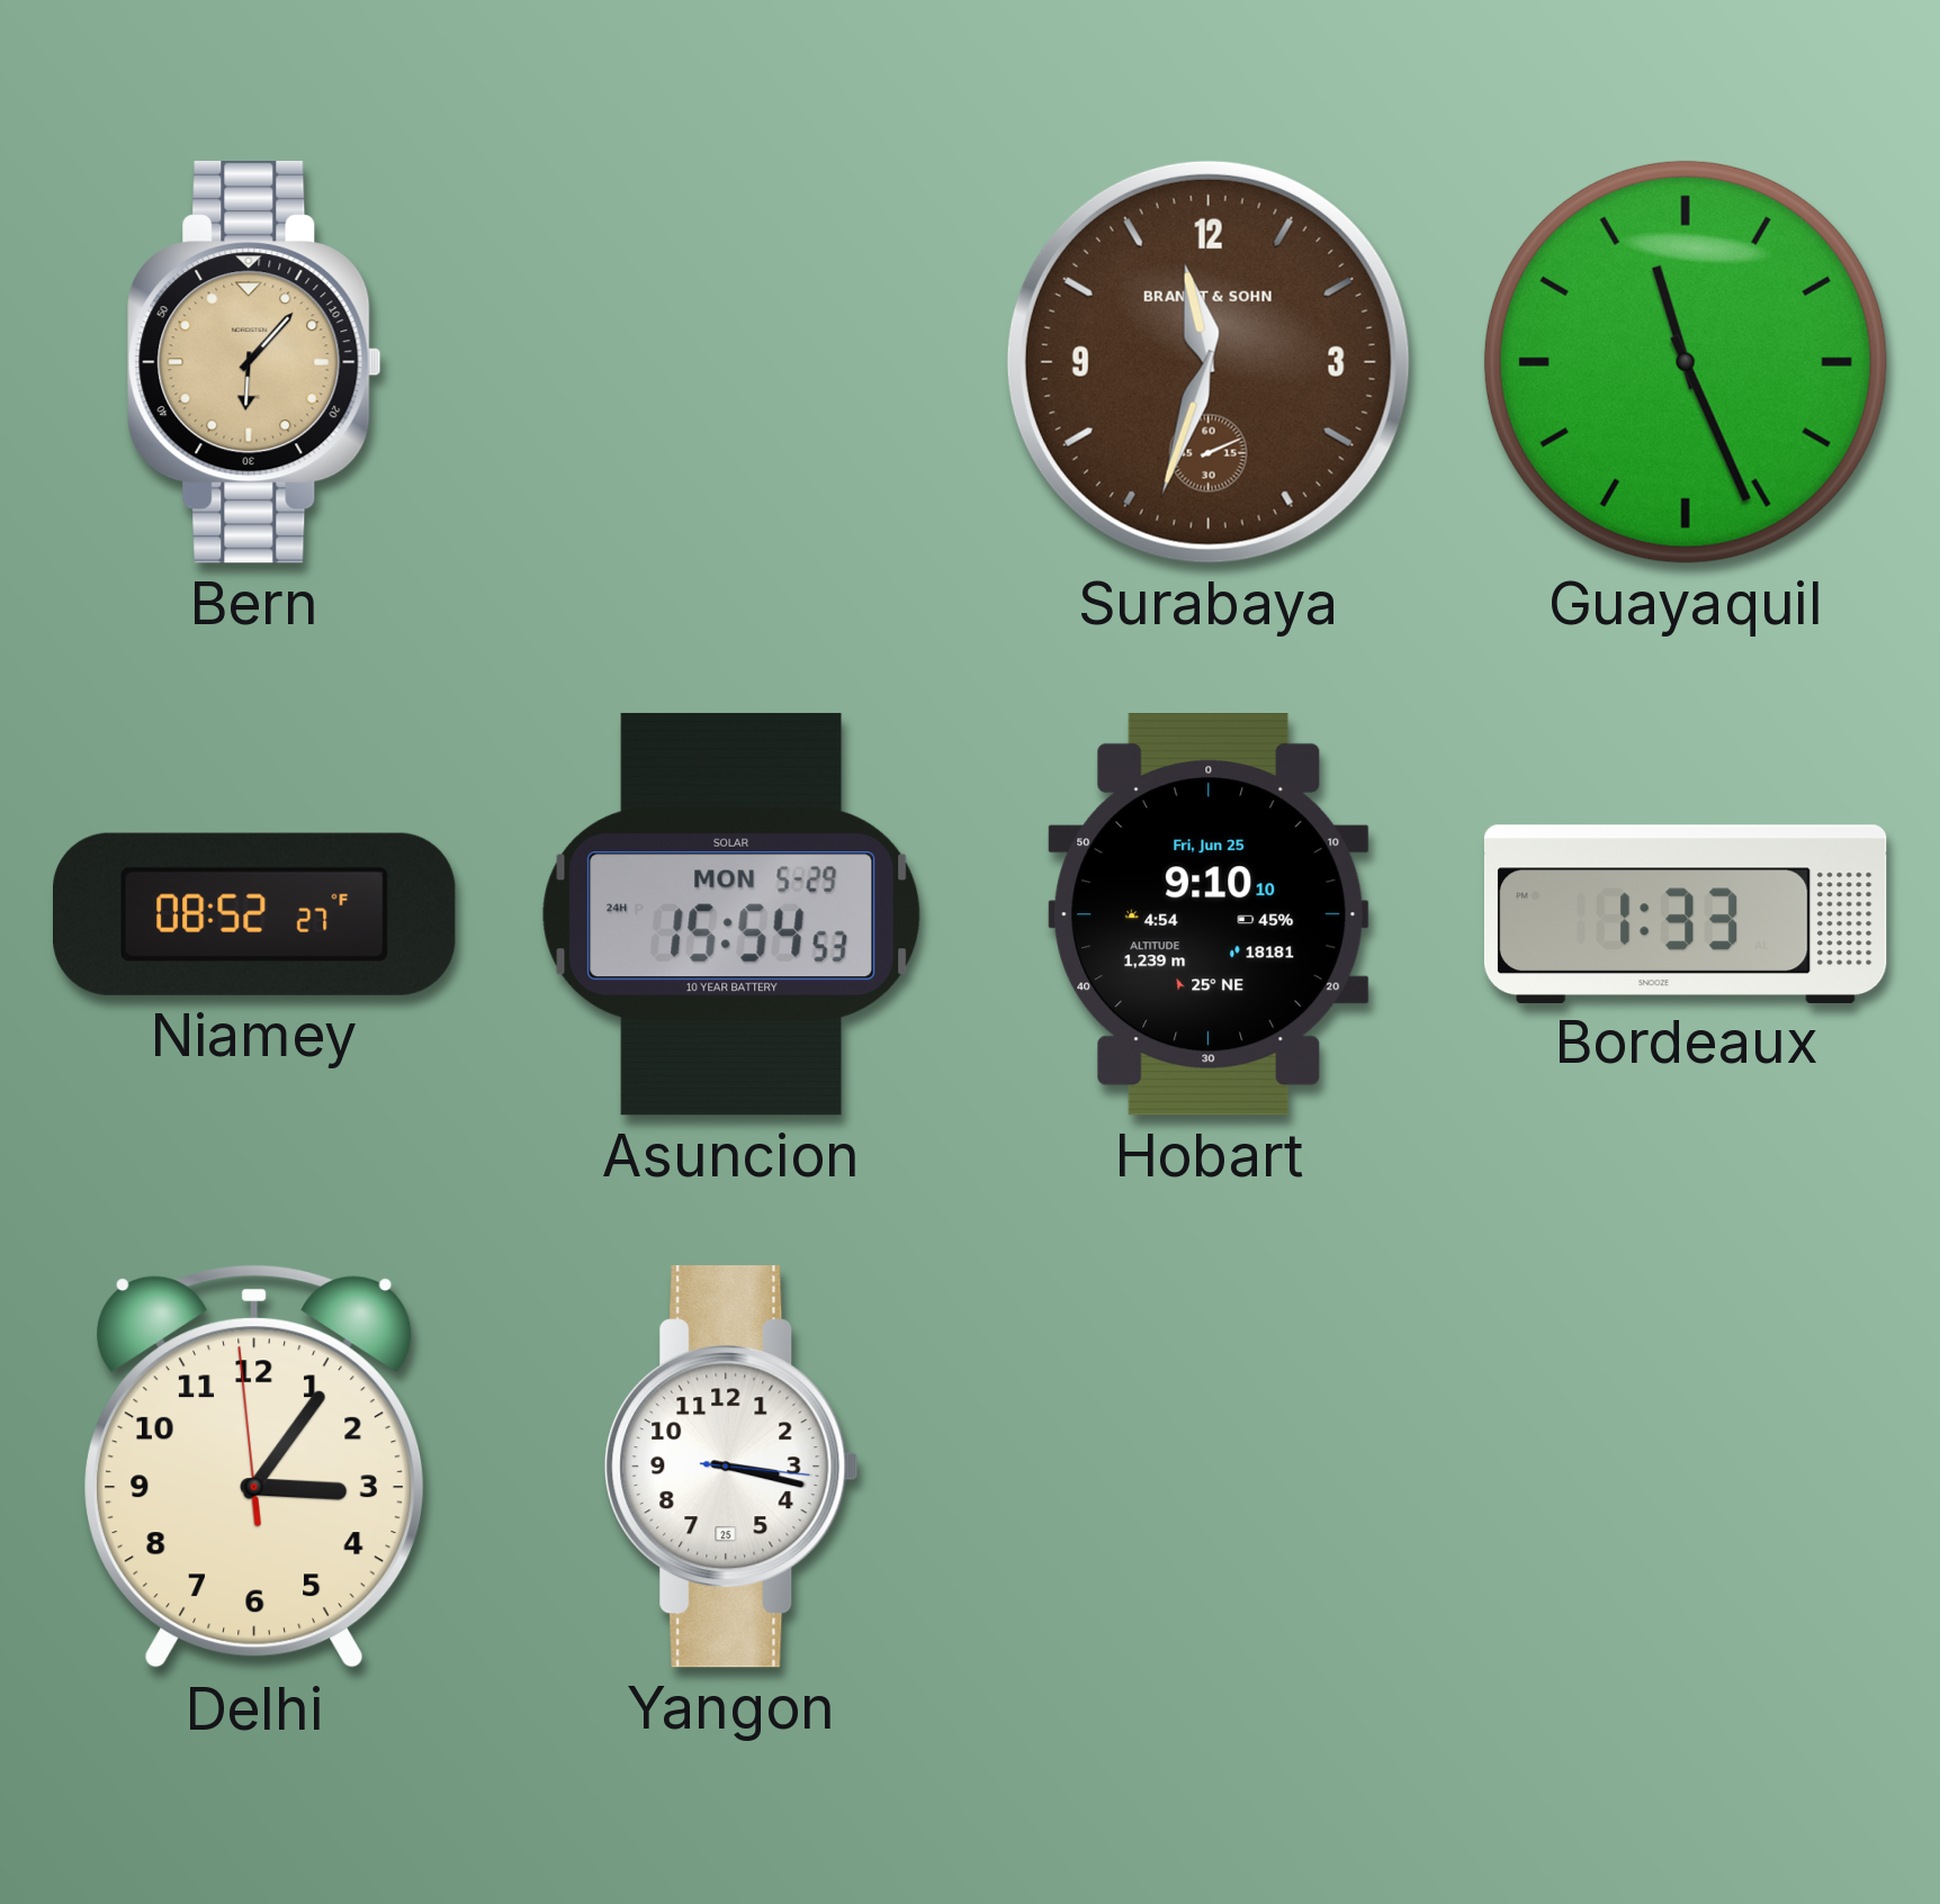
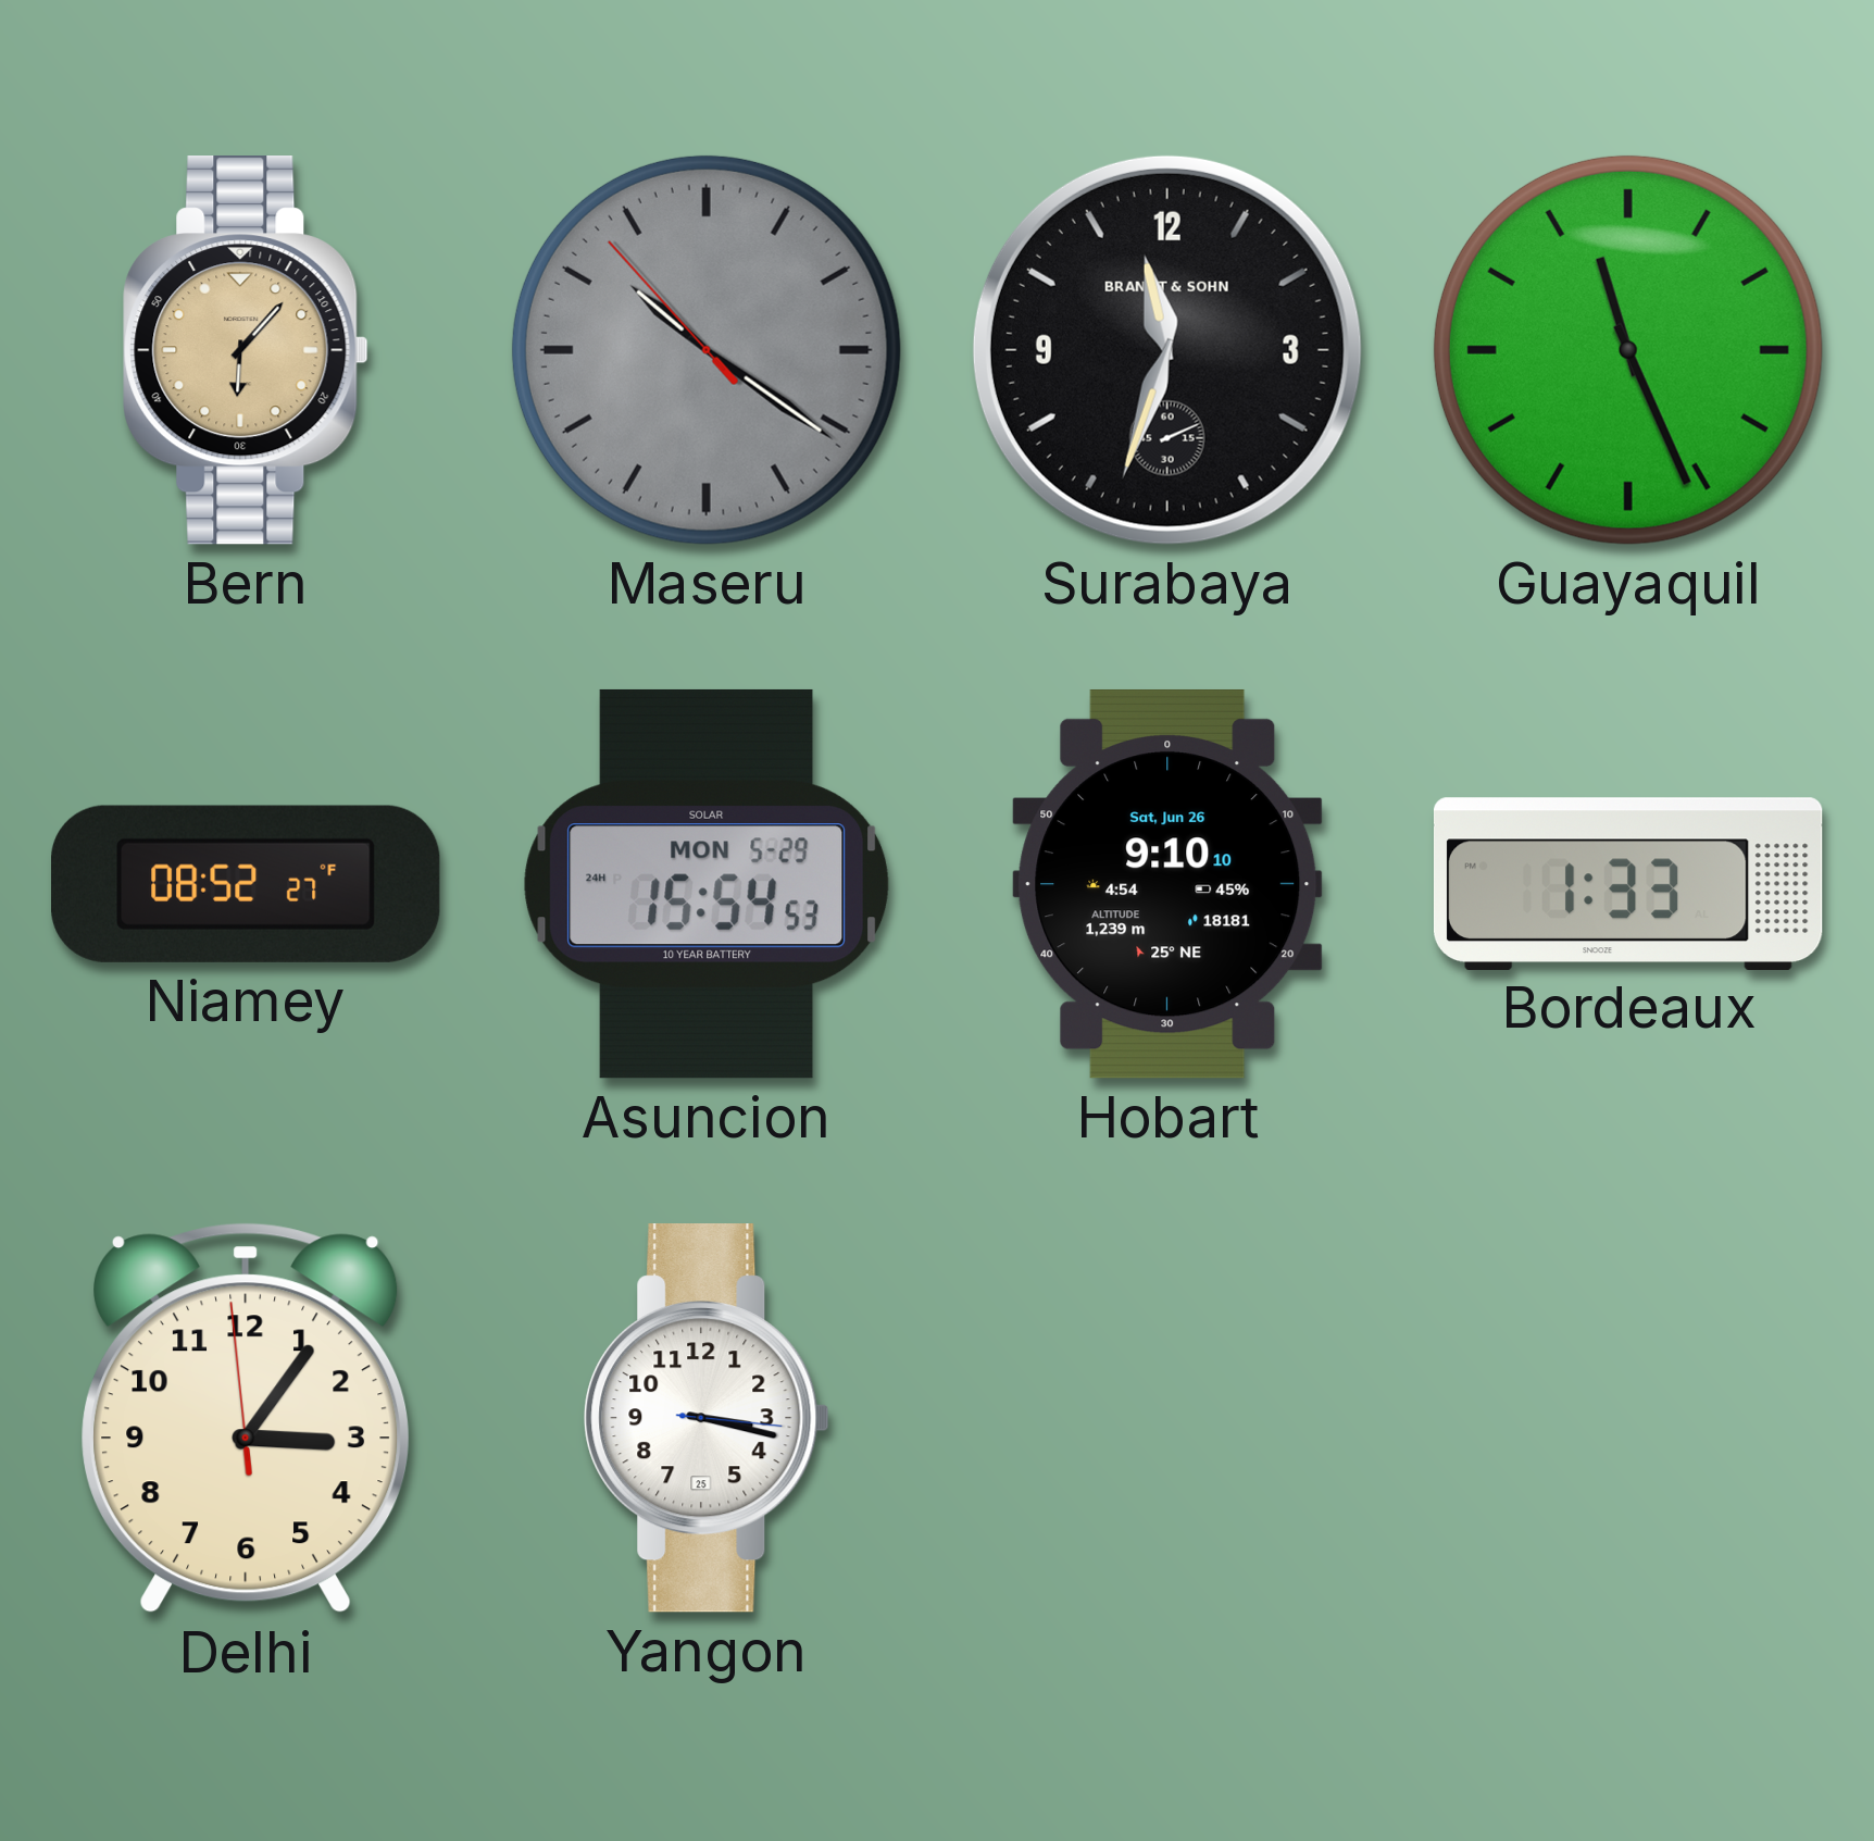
Maseru: none -> 10:20
Surabaya dial: brown -> black
Hobart date: Fri, Jun 25 -> Sat, Jun 26
